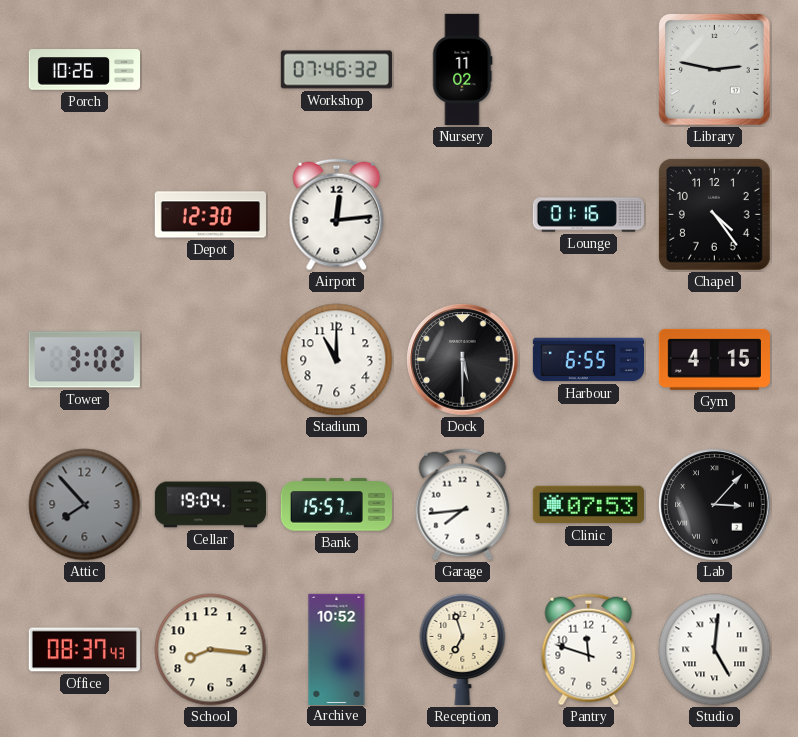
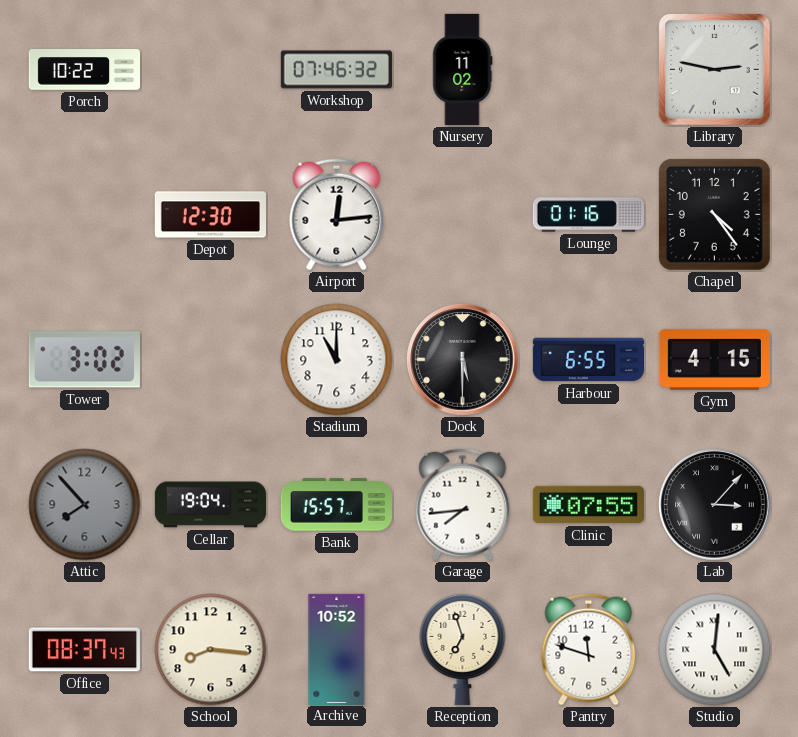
Porch: 10:26 -> 10:22
Clinic: 07:53 -> 07:55
